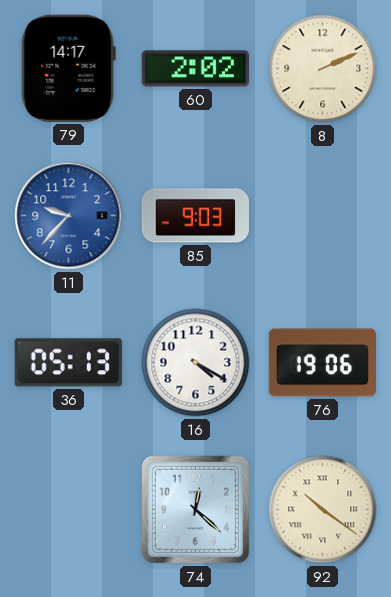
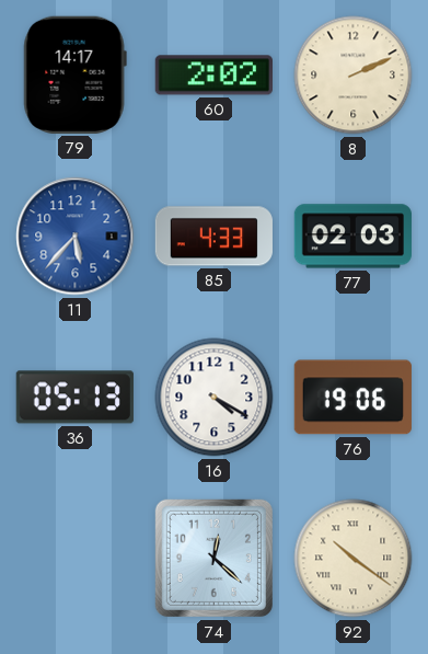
11: 9:37 -> 5:37
85: 9:03 -> 4:33
77: none -> 02:03
